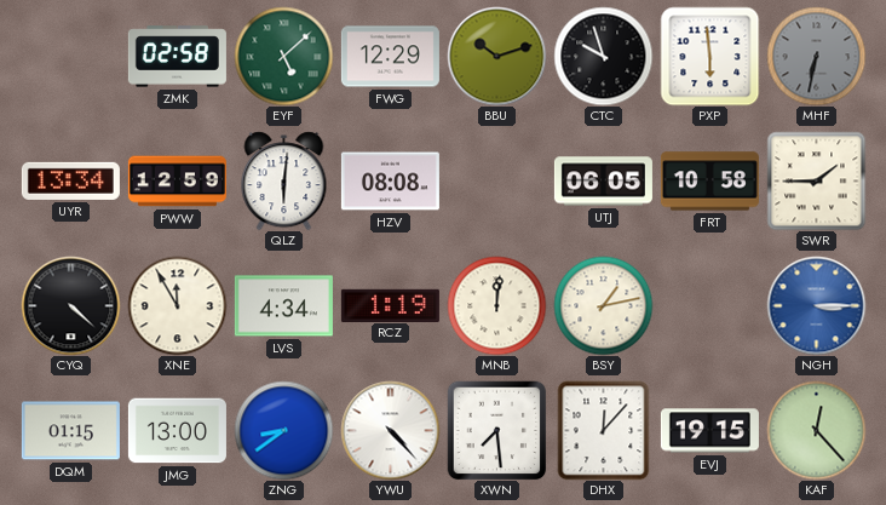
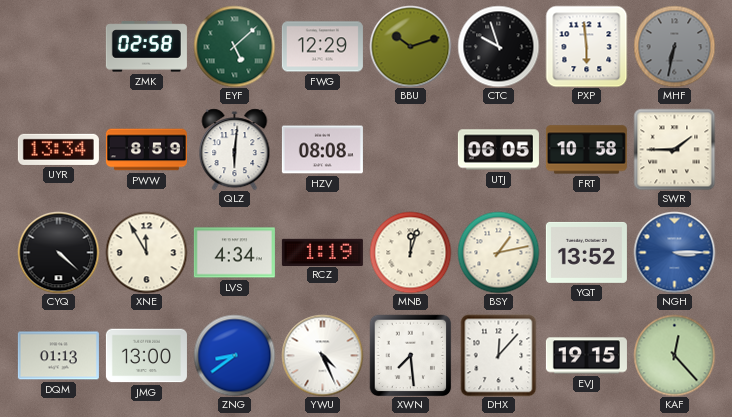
PWW: 12:59 -> 8:59
MNB: 12:01 -> 12:03
YQT: none -> 13:52
DQM: 01:15 -> 01:13
YWU: 4:23 -> 4:26
